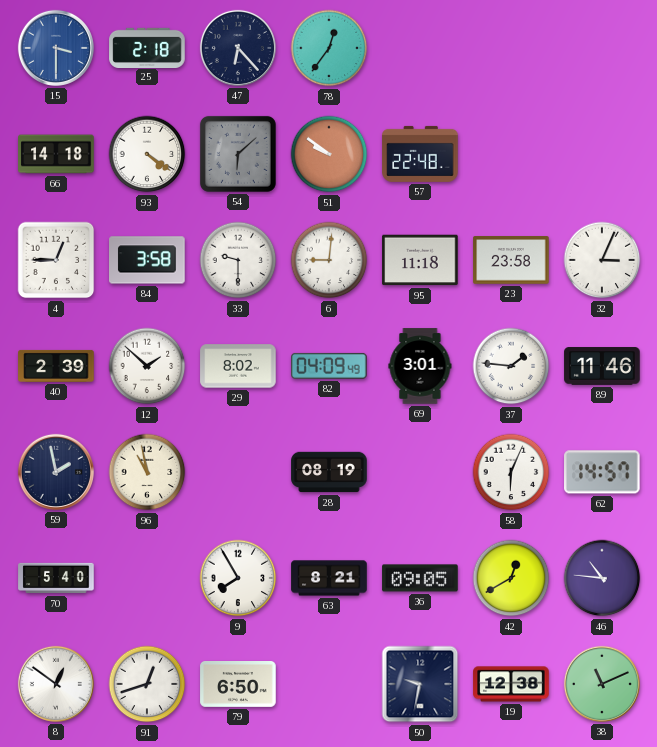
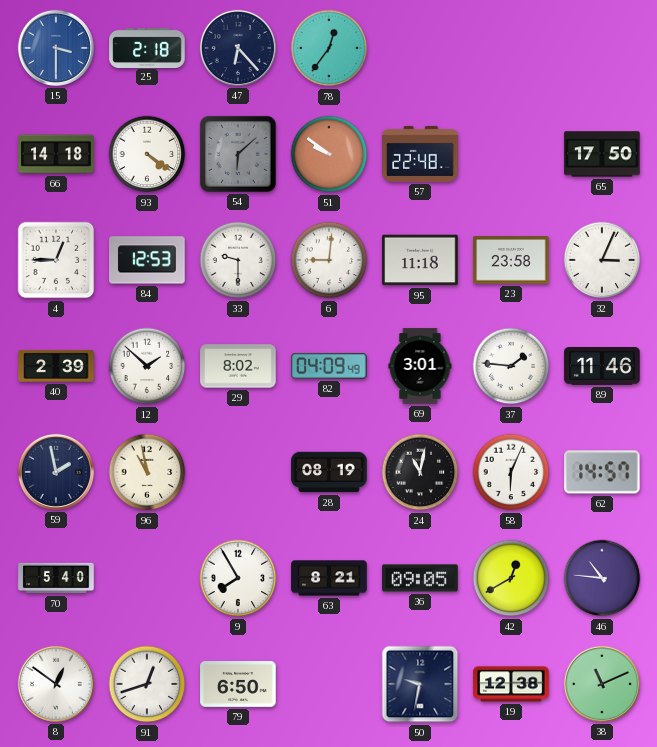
65: none -> 17:50
84: 3:58 -> 12:53
24: none -> 11:02
